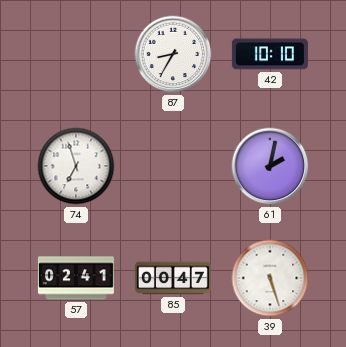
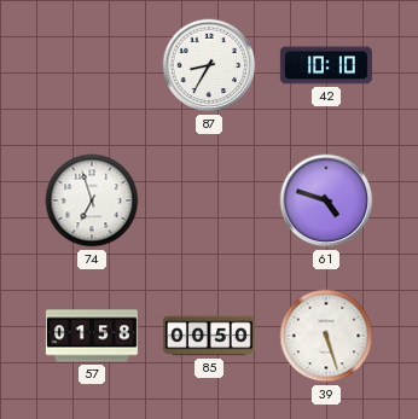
61: 2:02 -> 4:48
57: 02:41 -> 01:58
85: 00:47 -> 00:50
